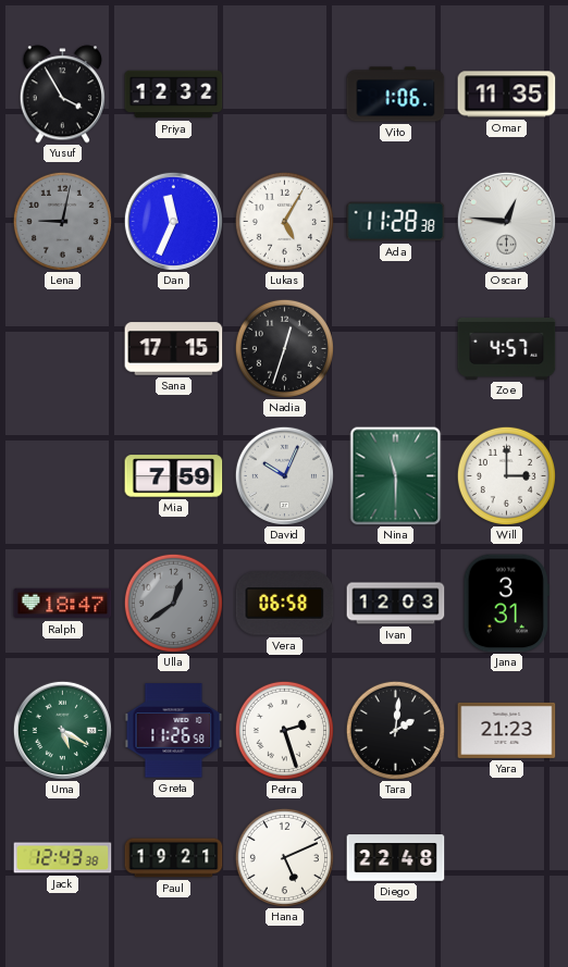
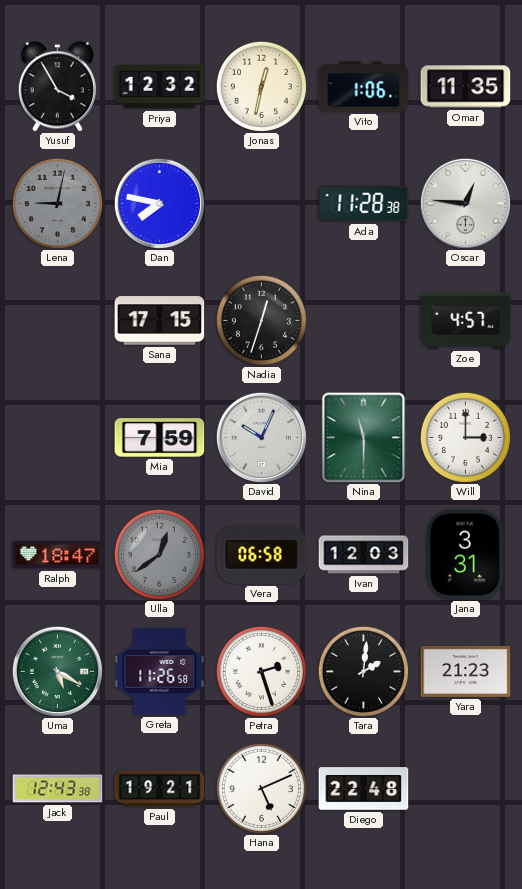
Jonas: none -> 12:32
Dan: 11:34 -> 7:47
Lukas: 5:05 -> none
